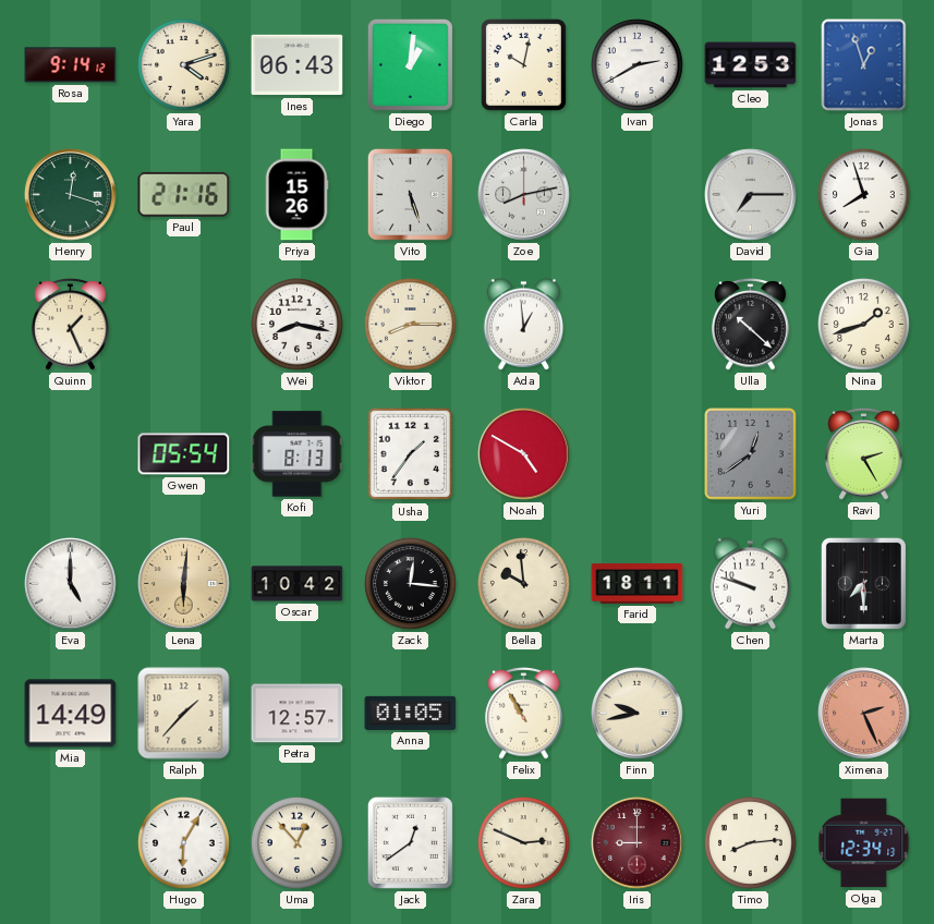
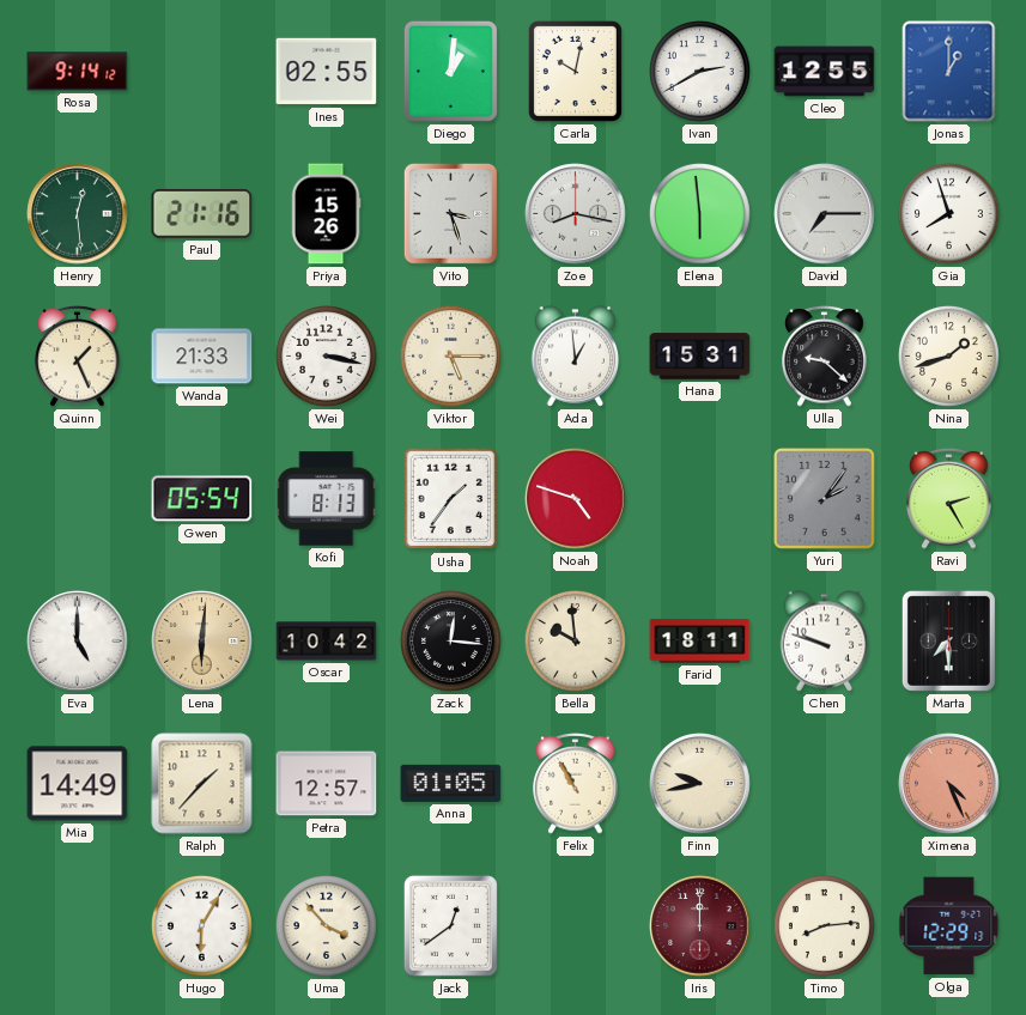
Yara: 4:12 -> none
Ines: 06:43 -> 02:55
Cleo: 12:53 -> 12:55
Jonas: 12:57 -> 1:00
Henry: 12:18 -> 12:29
Vito: 5:27 -> 3:27
Zoe: 8:13 -> 8:17
Elena: none -> 5:59
Wanda: none -> 21:33
Wei: 8:17 -> 3:17
Viktor: 8:15 -> 5:15
Hana: none -> 15:31
Ulla: 10:22 -> 9:22
Noah: 4:50 -> 4:48
Yuri: 12:39 -> 2:06
Ximena: 2:26 -> 4:26
Uma: 12:53 -> 3:53
Zara: 2:49 -> none
Iris: 9:00 -> 12:00
Olga: 12:34 -> 12:29
